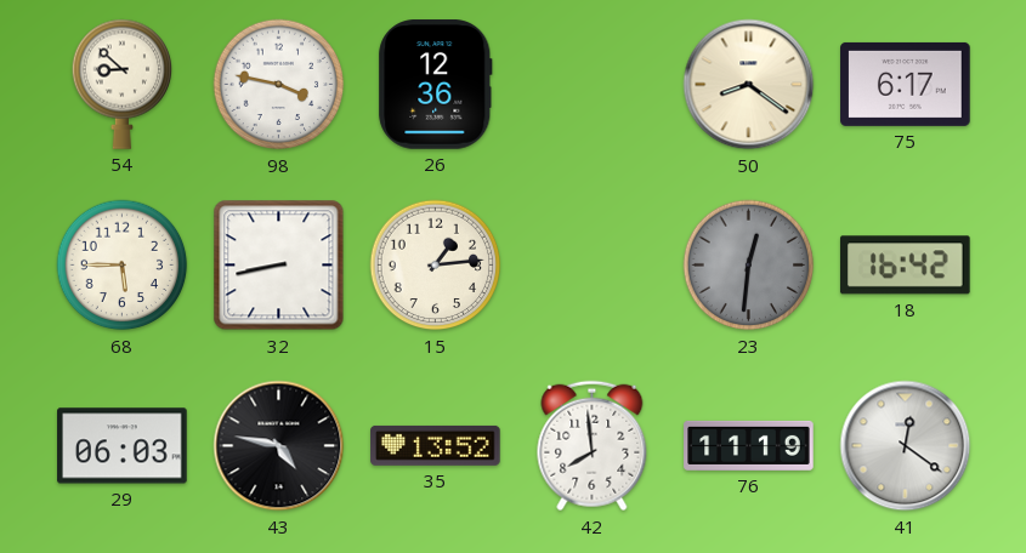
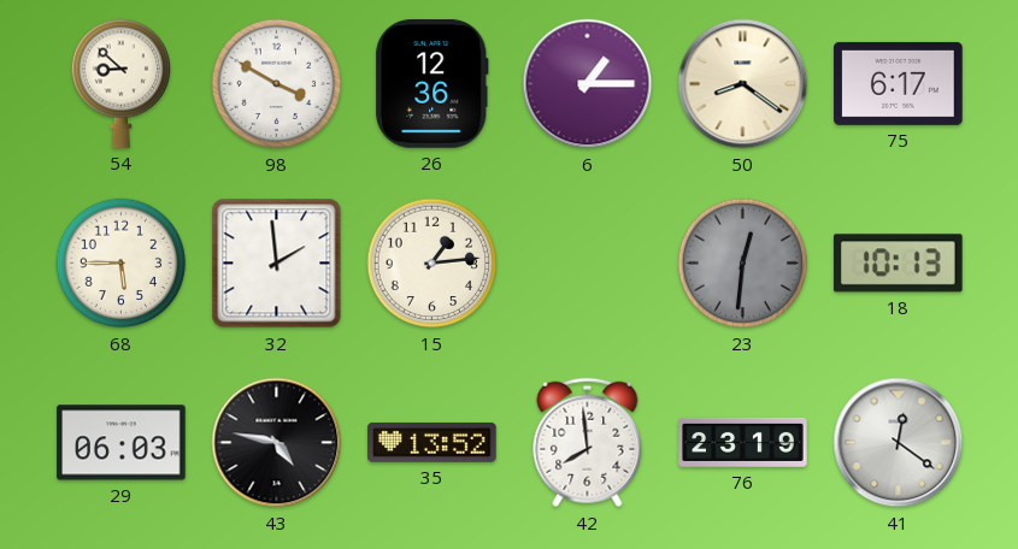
98: 3:47 -> 3:50
6: none -> 1:15
32: 8:43 -> 1:59
18: 16:42 -> 10:13
76: 11:19 -> 23:19
